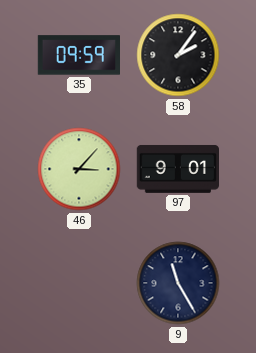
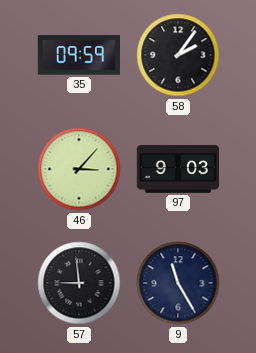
97: 9:01 -> 9:03
57: none -> 8:59
